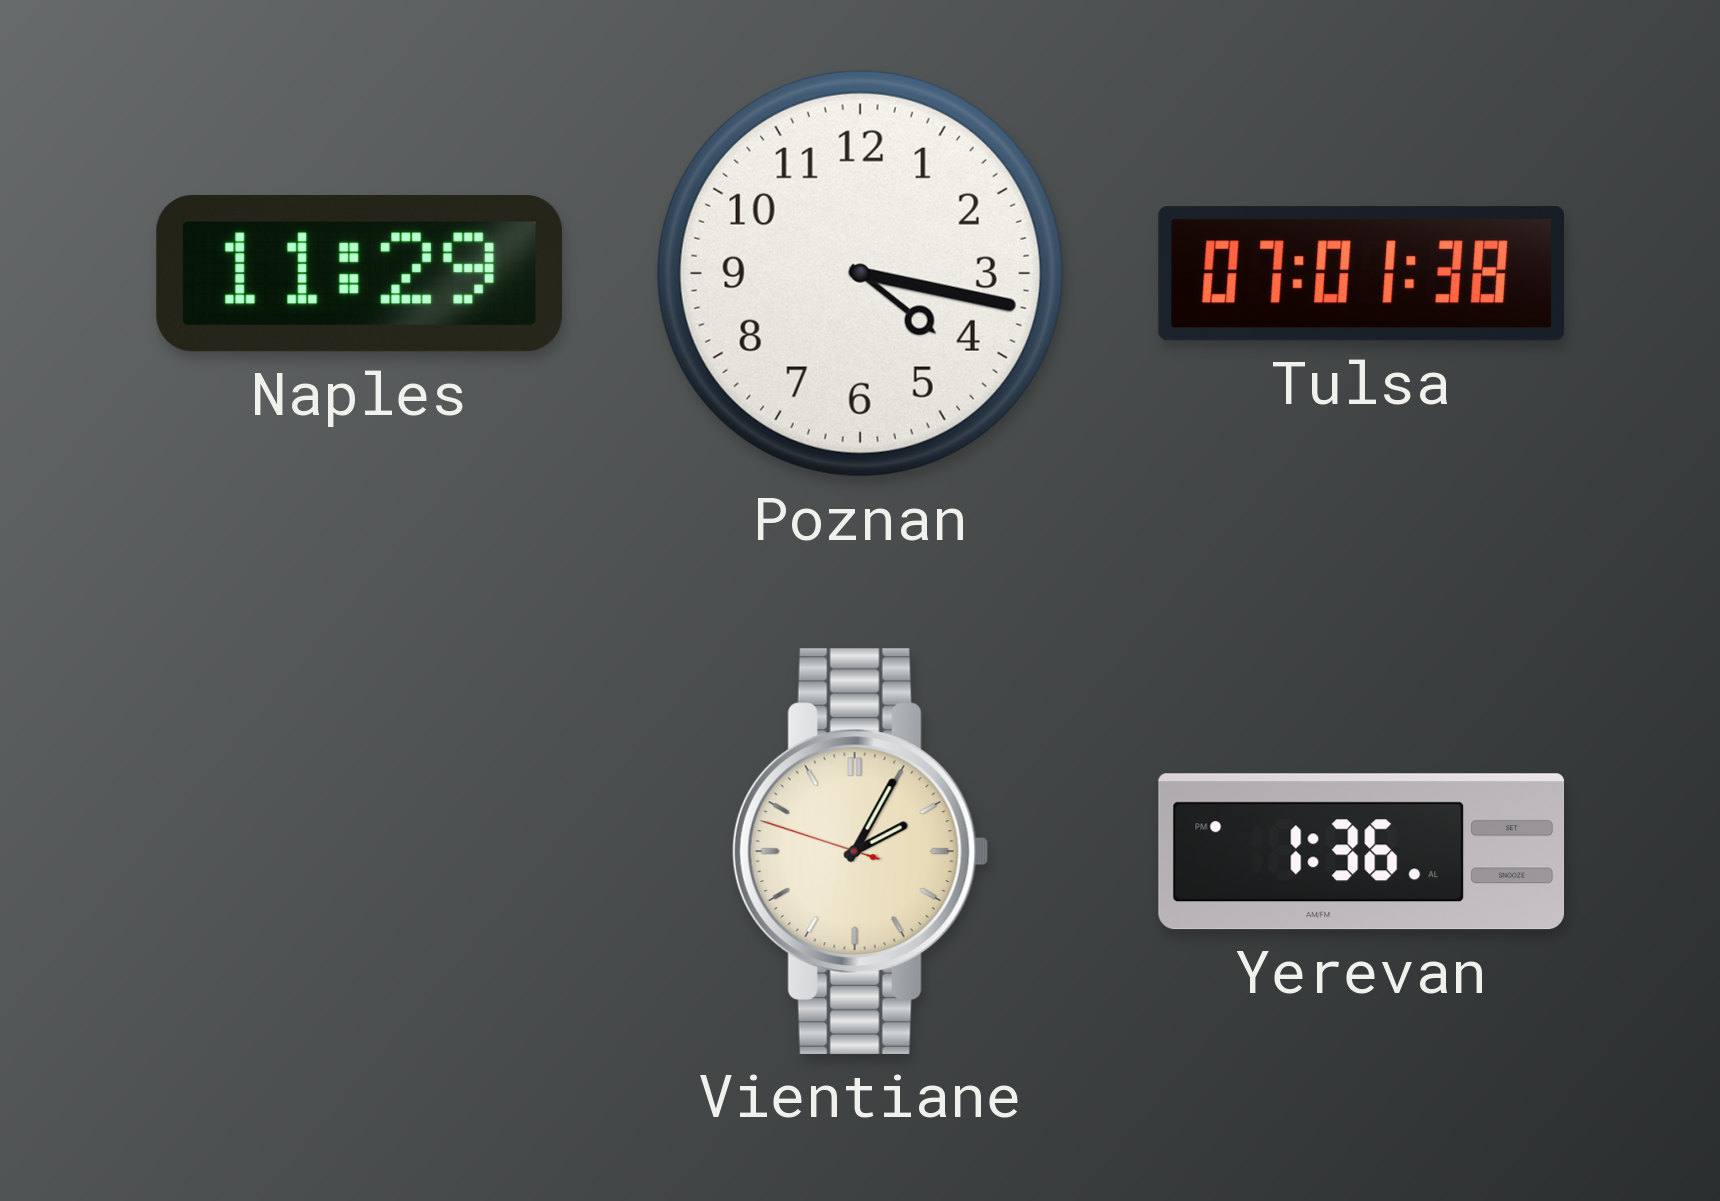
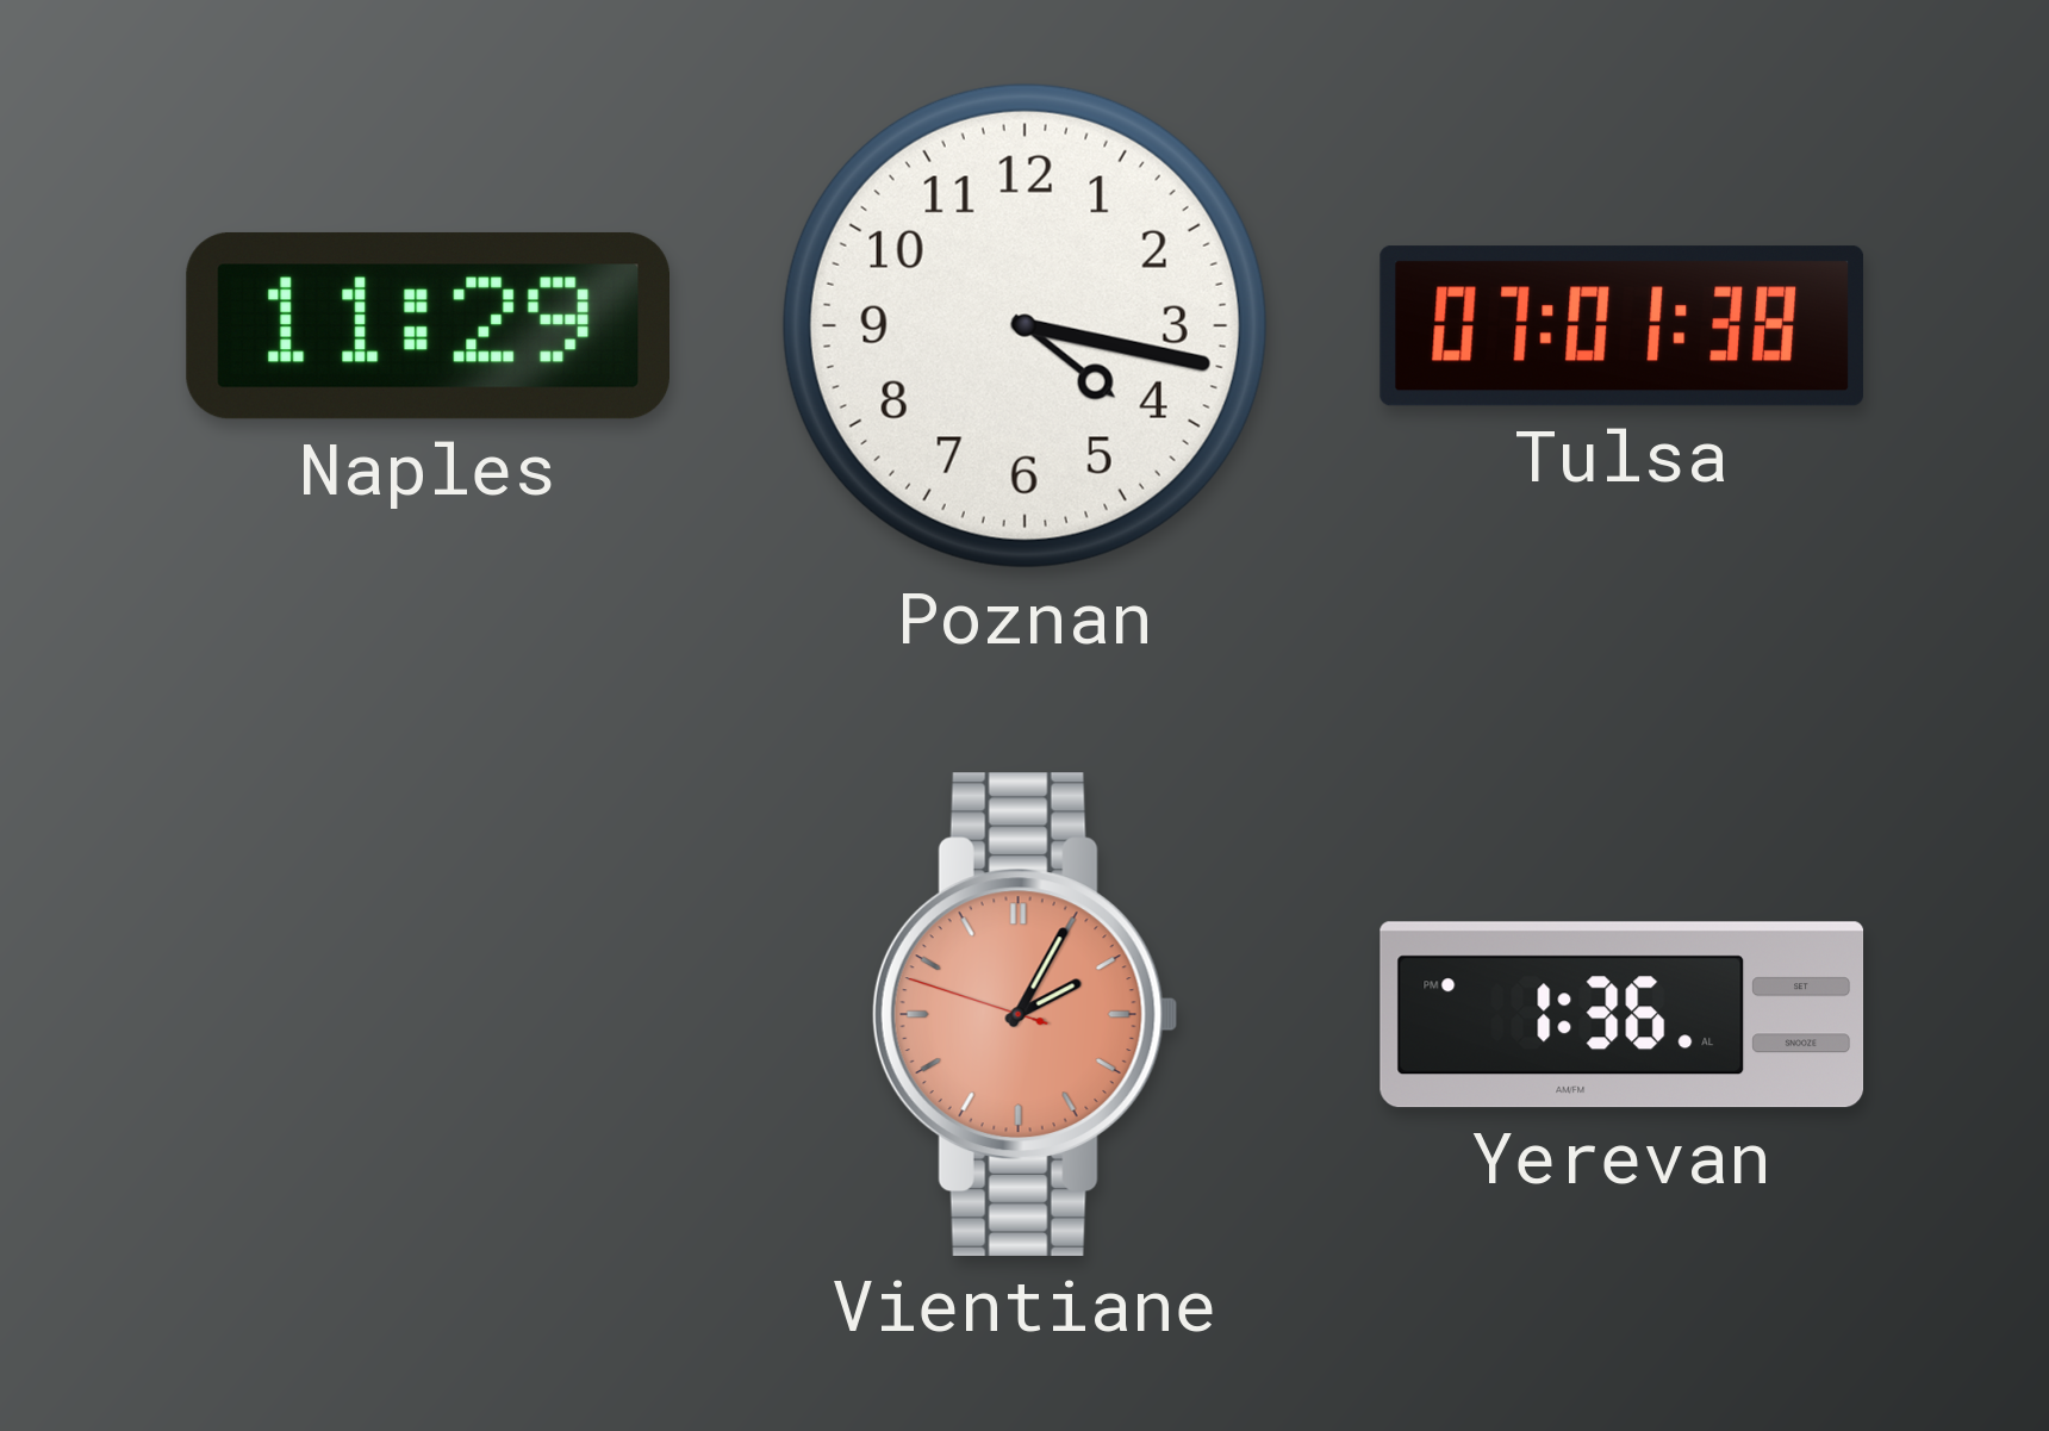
Vientiane dial: cream -> salmon
